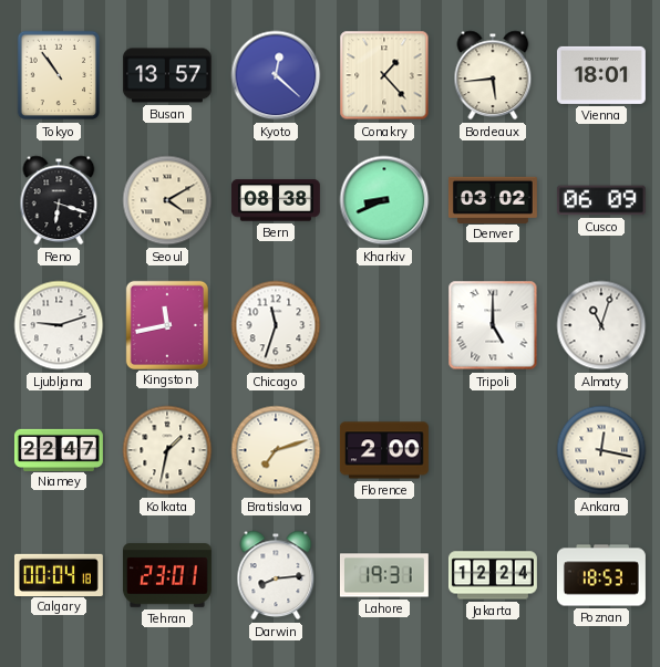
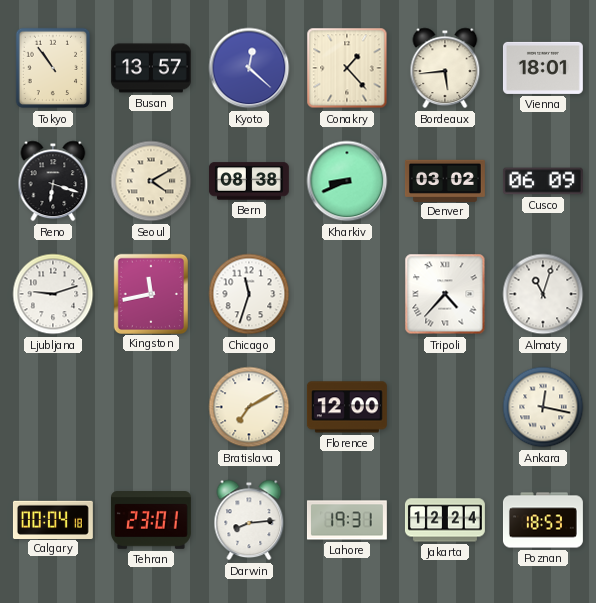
Tripoli: 5:00 -> 4:37
Niamey: 22:47 -> none
Kolkata: 1:32 -> none
Bratislava: 7:12 -> 7:10
Florence: 2:00 -> 12:00
